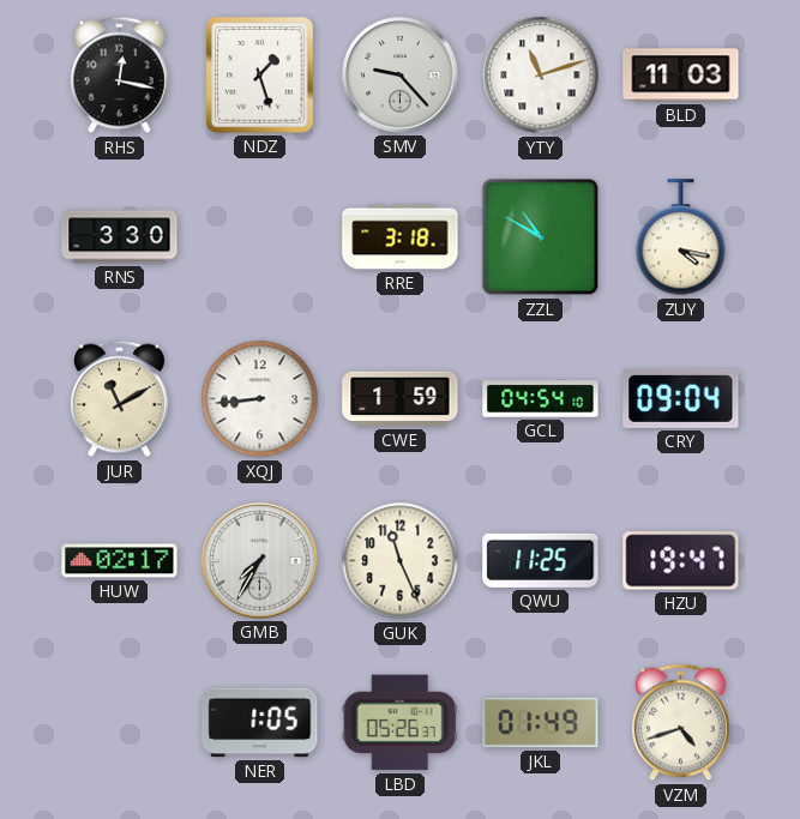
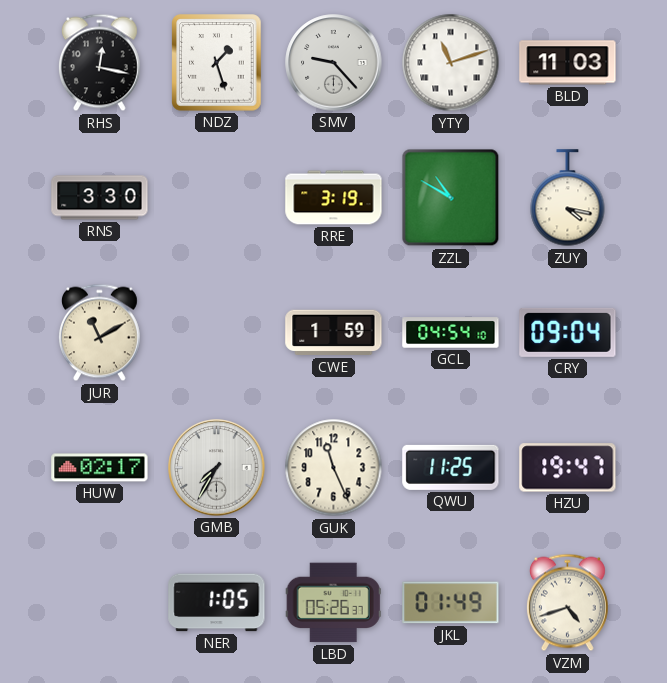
RRE: 3:18 -> 3:19
XQJ: 8:44 -> none
